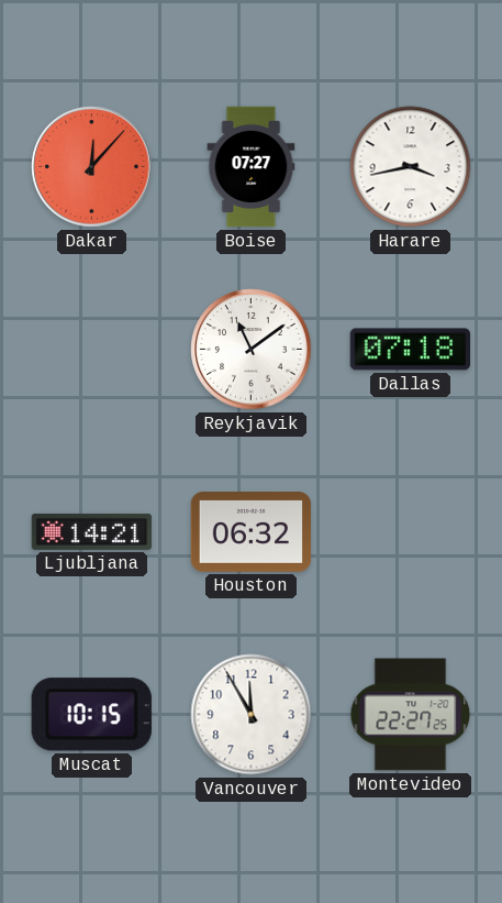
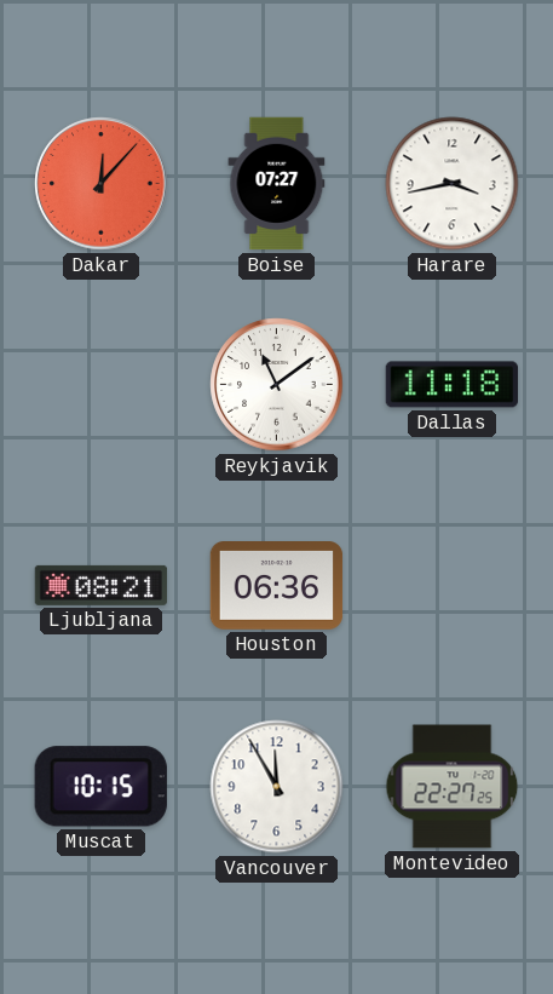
Dallas: 07:18 -> 11:18
Ljubljana: 14:21 -> 08:21
Houston: 06:32 -> 06:36
